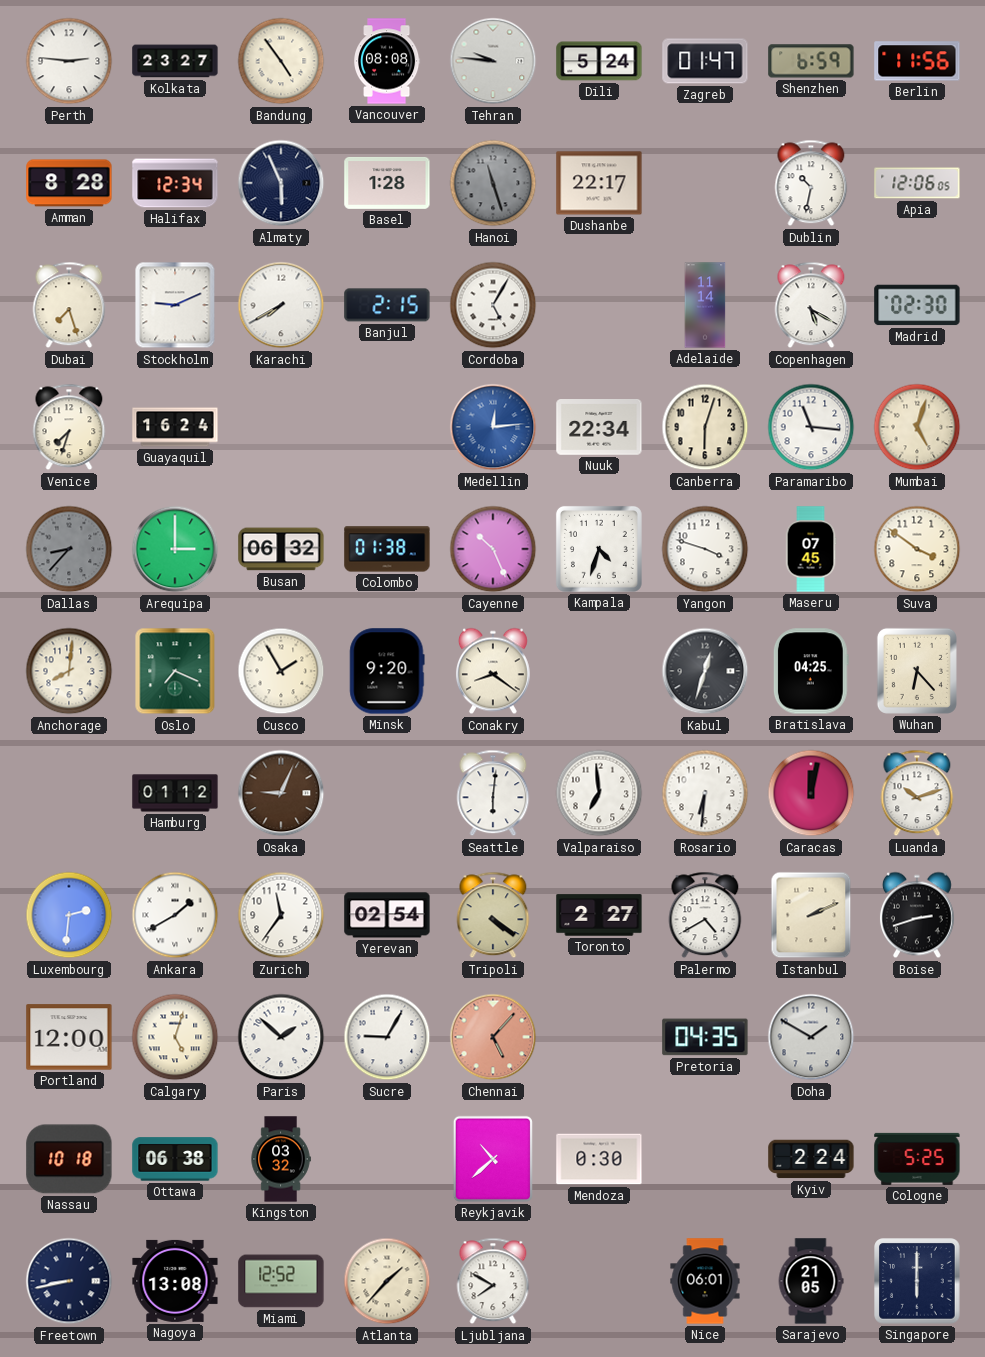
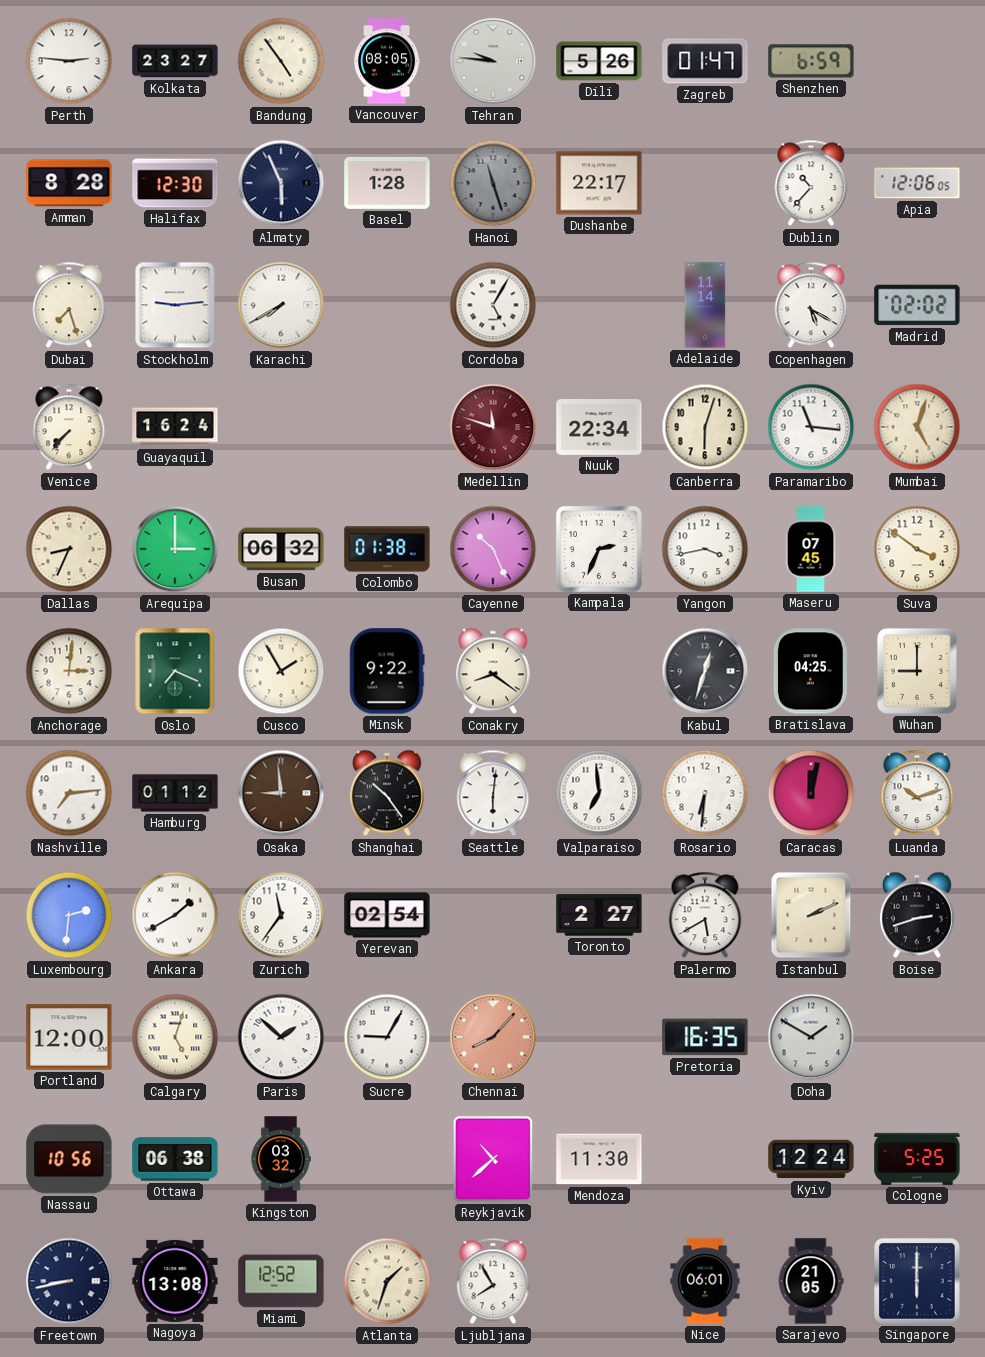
Vancouver: 08:08 -> 08:05
Dili: 5:24 -> 5:26
Berlin: 11:56 -> none
Halifax: 12:34 -> 12:30
Dublin: 10:32 -> 10:37
Stockholm: 9:11 -> 9:14
Banjul: 2:15 -> none
Madrid: 02:30 -> 02:02
Venice: 7:33 -> 7:37
Medellin: 12:14 -> 11:48
Medellin dial: blue -> burgundy
Dallas: 8:37 -> 8:34
Dallas dial: grey -> cream
Kampala: 4:33 -> 2:34
Yangon: 3:48 -> 3:43
Anchorage: 8:01 -> 3:01
Minsk: 9:20 -> 9:22
Wuhan: 6:23 -> 9:00
Nashville: none -> 7:14
Osaka: 9:04 -> 8:59
Shanghai: none -> 10:24
Tripoli: 4:21 -> none
Palermo: 4:40 -> 5:40
Chennai: 5:07 -> 8:07
Pretoria: 04:35 -> 16:35
Nassau: 10:18 -> 10:56
Mendoza: 0:30 -> 11:30
Kyiv: 2:24 -> 12:24
Atlanta: 1:37 -> 1:33
Ljubljana: 7:50 -> 7:55
